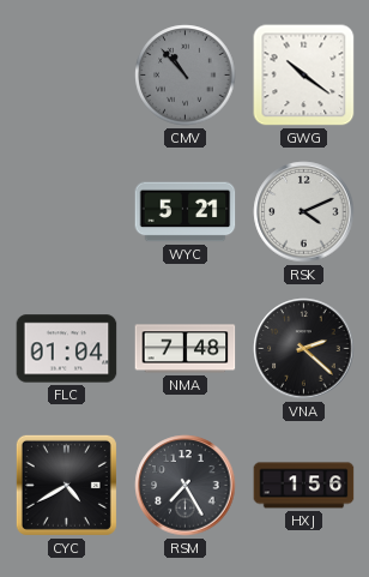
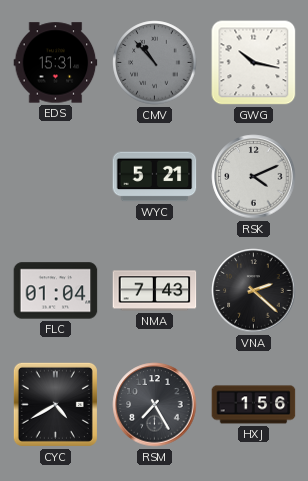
EDS: none -> 15:31
GWG: 10:21 -> 10:17
NMA: 7:48 -> 7:43
